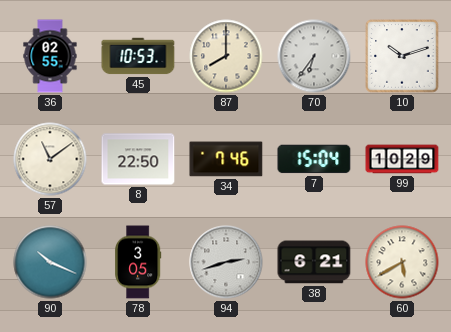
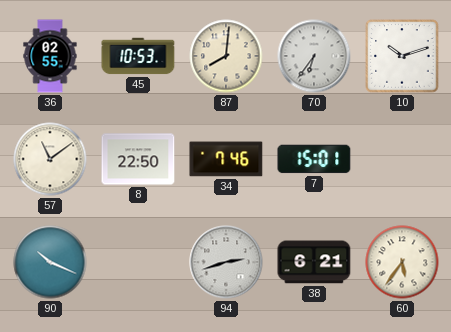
87: 8:00 -> 8:01
7: 15:04 -> 15:01
99: 10:29 -> none
78: 3:05 -> none
60: 5:40 -> 5:36
